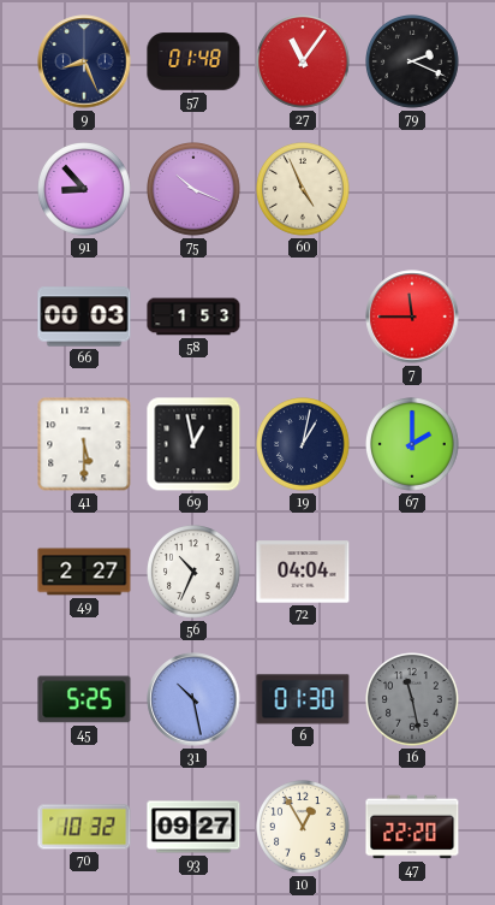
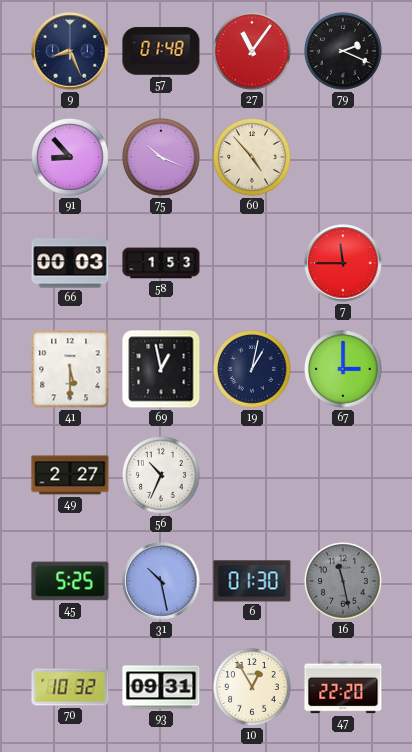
60: 4:56 -> 4:53
67: 2:00 -> 3:00
72: 04:04 -> none
93: 09:27 -> 09:31
